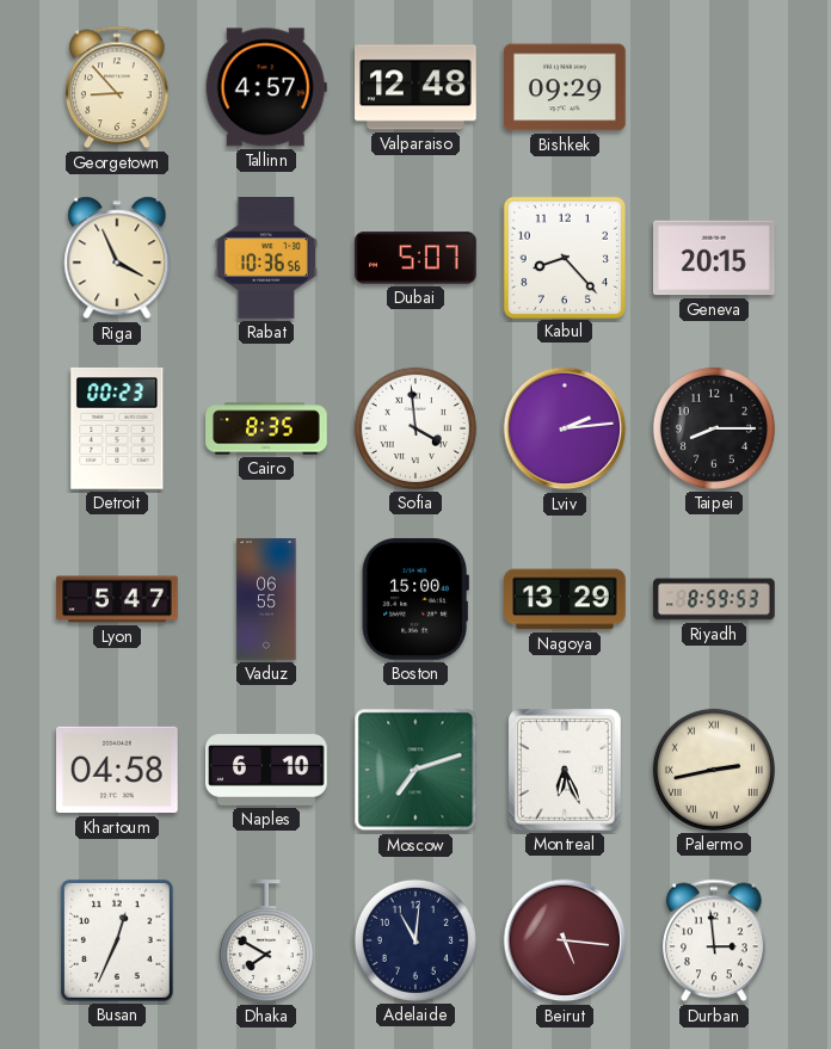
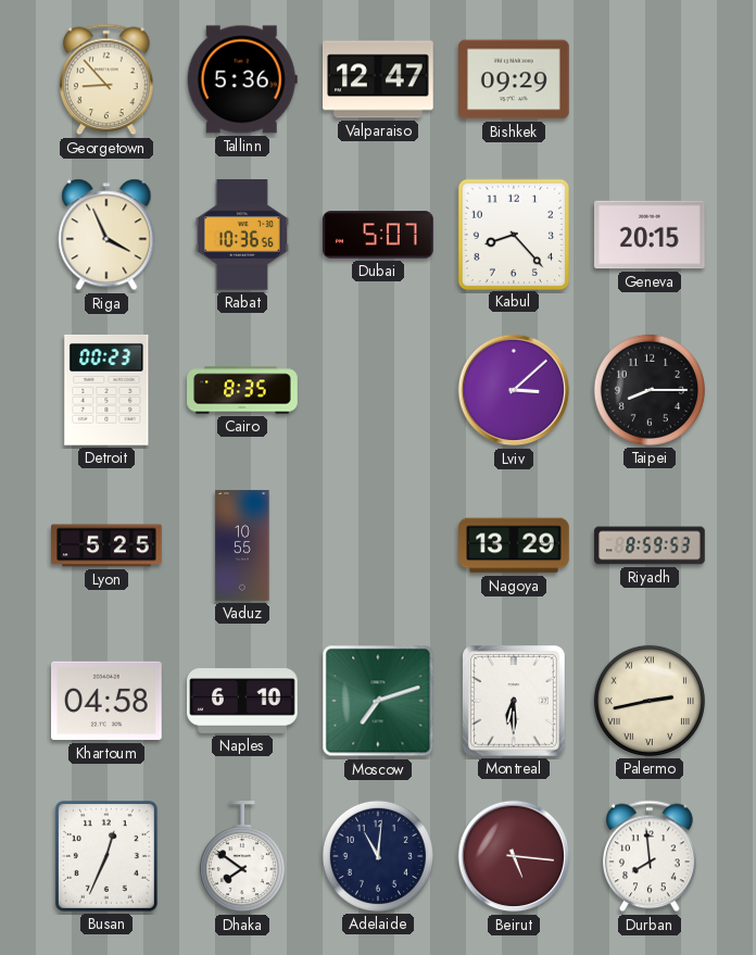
Tallinn: 4:57 -> 5:36
Valparaiso: 12:48 -> 12:47
Sofia: 3:59 -> none
Lviv: 2:14 -> 3:08
Lyon: 5:47 -> 5:25
Vaduz: 06:55 -> 10:55
Boston: 15:00 -> none
Montreal: 6:26 -> 6:30
Dhaka: 7:50 -> 7:51
Durban: 2:59 -> 7:59
